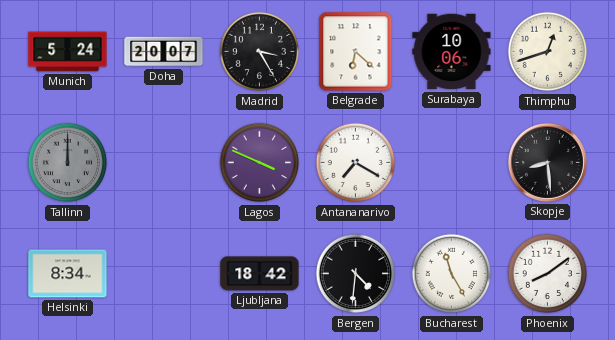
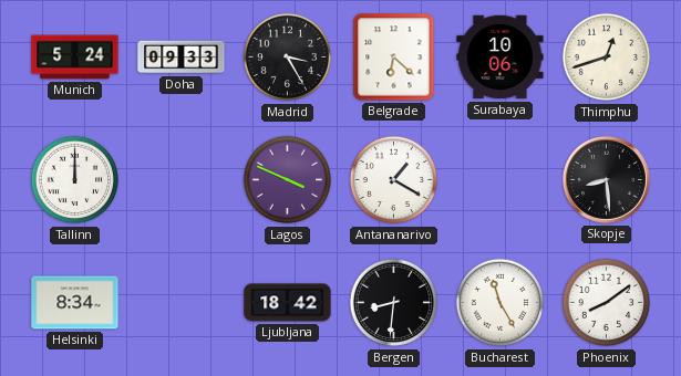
Doha: 20:07 -> 09:33
Tallinn dial: grey -> white
Antananarivo: 7:20 -> 1:20
Bergen: 4:31 -> 8:31
